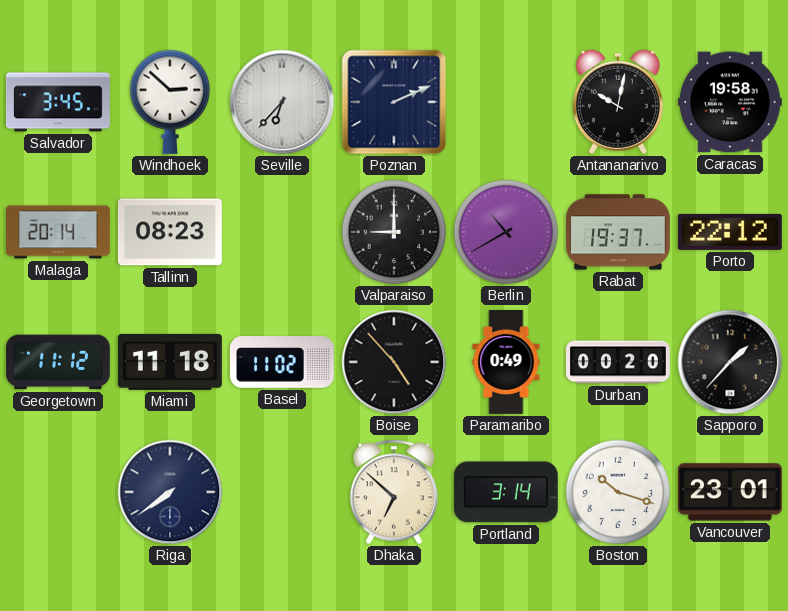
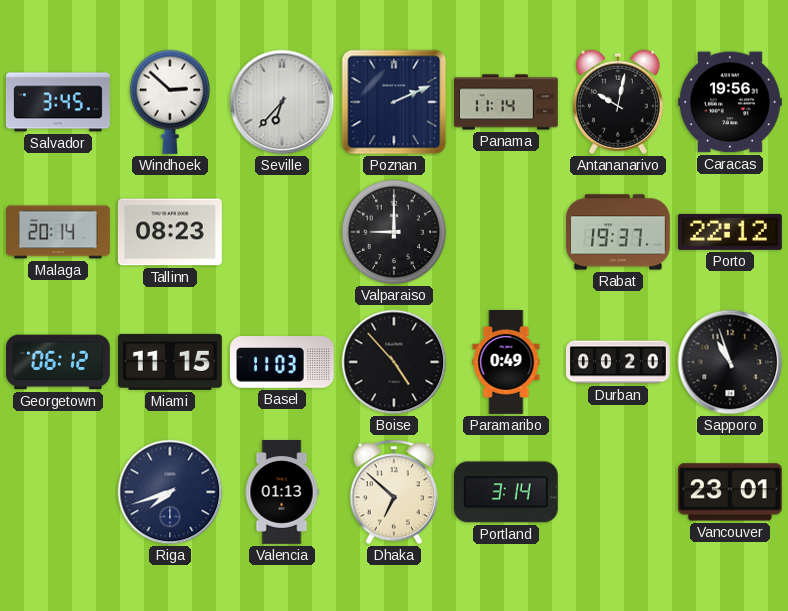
Panama: none -> 11:14
Caracas: 19:58 -> 19:56
Berlin: 10:40 -> none
Georgetown: 11:12 -> 06:12
Miami: 11:18 -> 11:15
Basel: 11:02 -> 11:03
Sapporo: 1:37 -> 10:57
Riga: 7:39 -> 7:42
Valencia: none -> 01:13
Boston: 10:18 -> none
